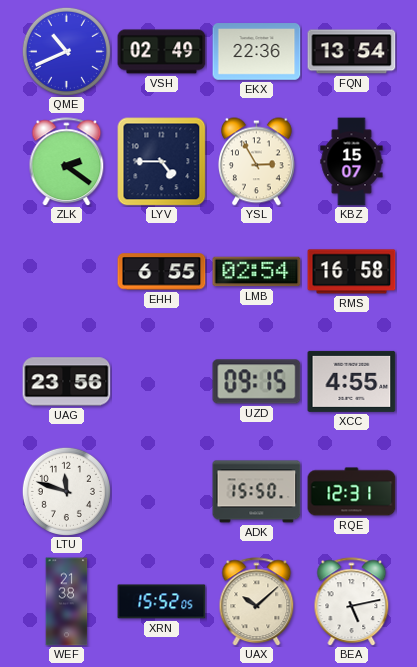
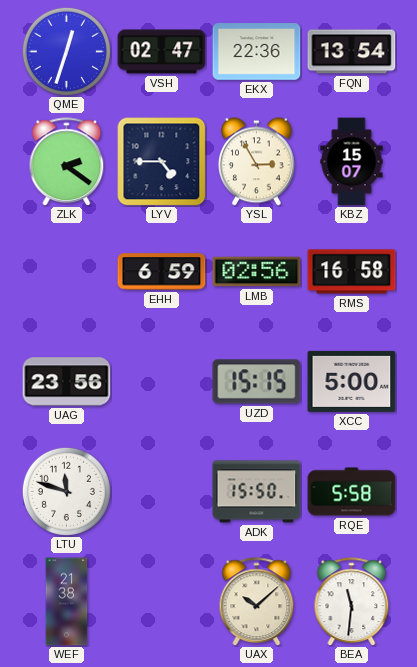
QME: 10:41 -> 12:33
VSH: 02:49 -> 02:47
EHH: 6:55 -> 6:59
LMB: 02:54 -> 02:56
UZD: 09:15 -> 15:15
XCC: 4:55 -> 5:00
RQE: 12:31 -> 5:58
XRN: 15:52 -> none
BEA: 5:13 -> 11:31
